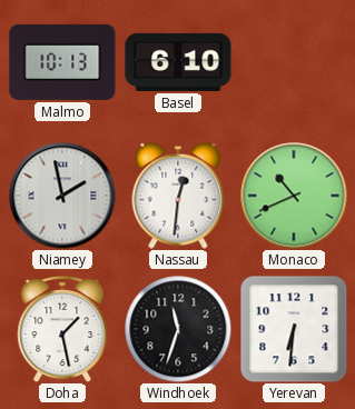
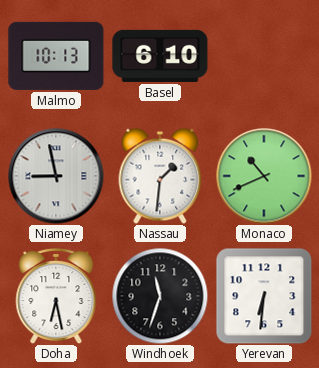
Niamey: 1:58 -> 8:58
Nassau: 12:31 -> 1:31
Doha: 1:28 -> 6:28
